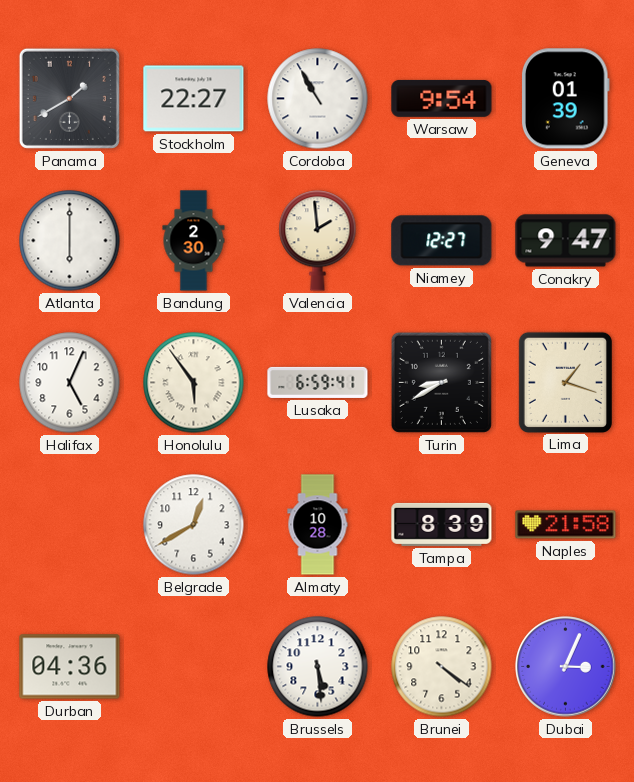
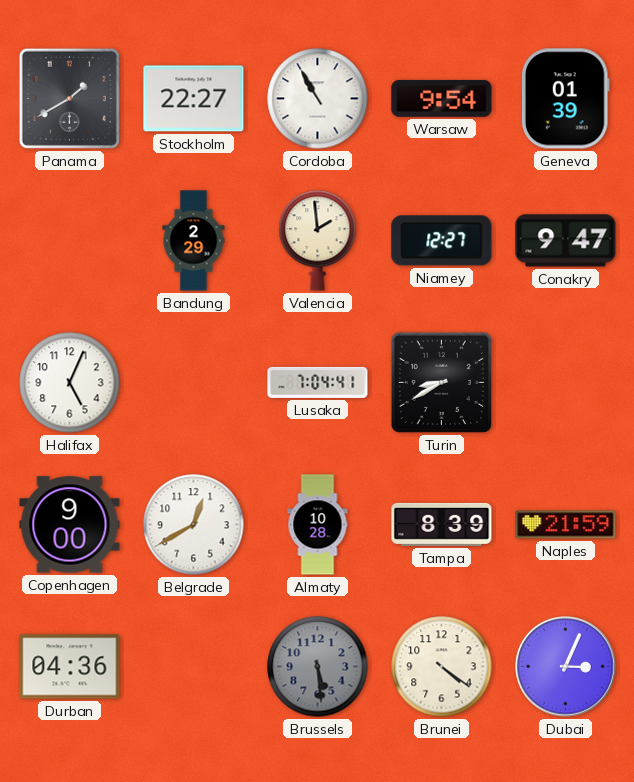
Atlanta: 6:00 -> none
Bandung: 2:30 -> 2:29
Honolulu: 5:54 -> none
Lusaka: 6:59 -> 7:04
Lima: 1:18 -> none
Copenhagen: none -> 9:00
Naples: 21:58 -> 21:59
Brussels dial: white -> grey
